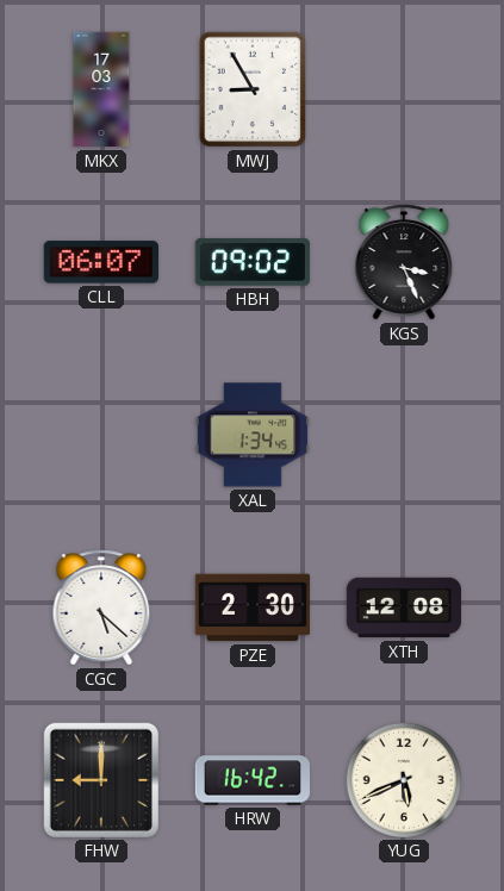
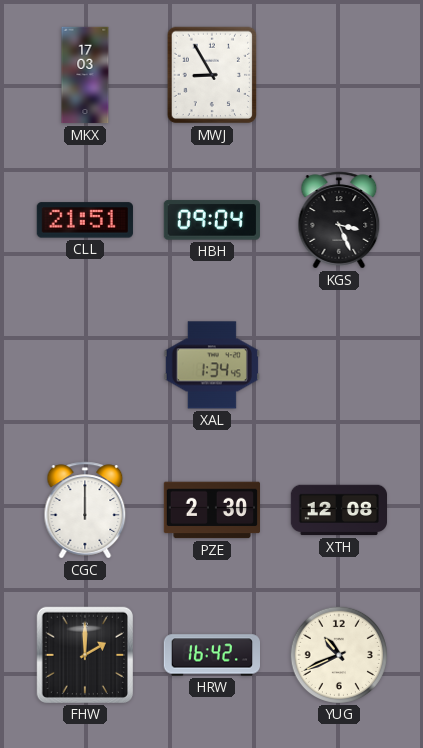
CLL: 06:07 -> 21:51
HBH: 09:02 -> 09:04
CGC: 5:22 -> 12:00
FHW: 9:00 -> 2:00
YUG: 5:41 -> 10:41
